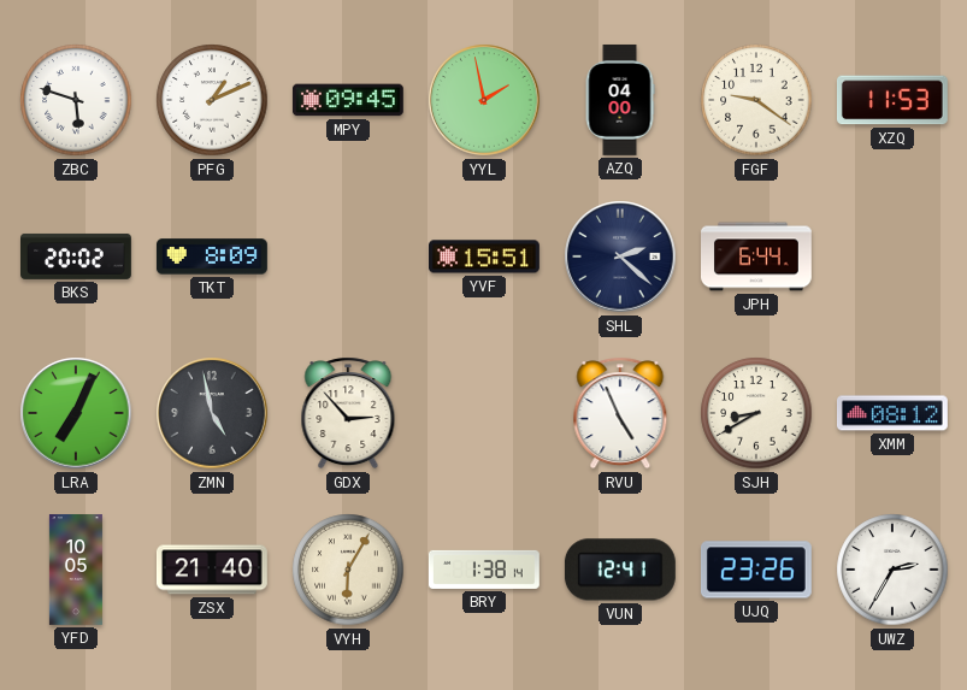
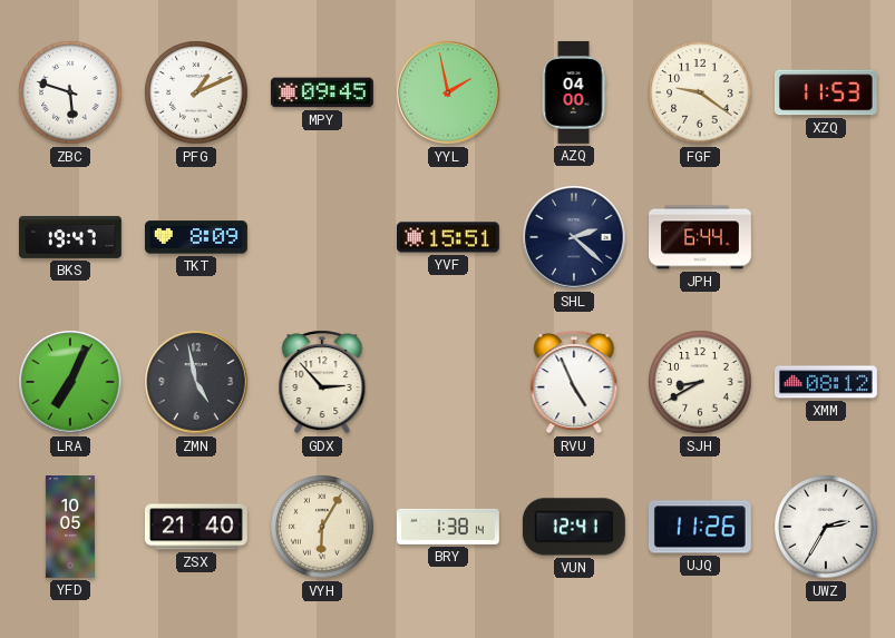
BKS: 20:02 -> 19:47
UJQ: 23:26 -> 11:26
